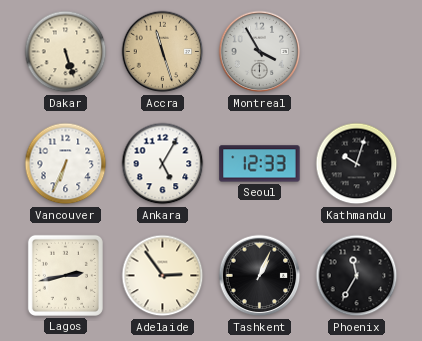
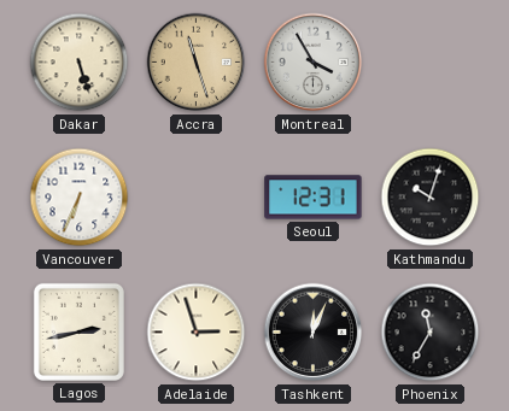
Ankara: 5:05 -> none
Seoul: 12:33 -> 12:31
Adelaide: 2:54 -> 2:57
Tashkent: 1:04 -> 12:04
